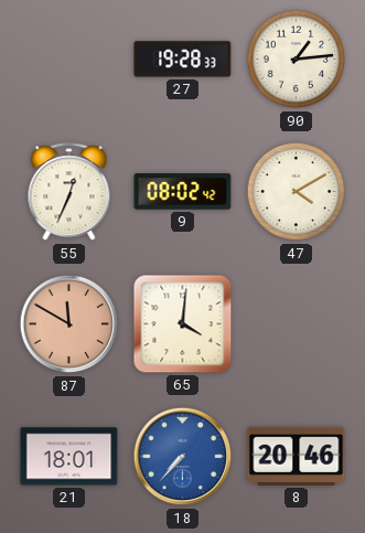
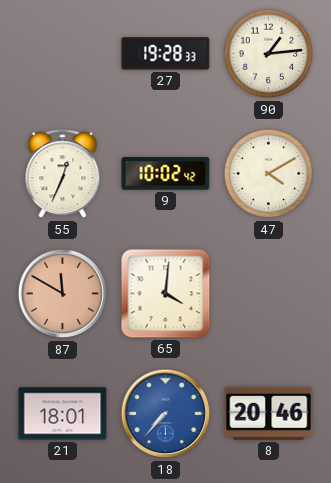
9: 08:02 -> 10:02
